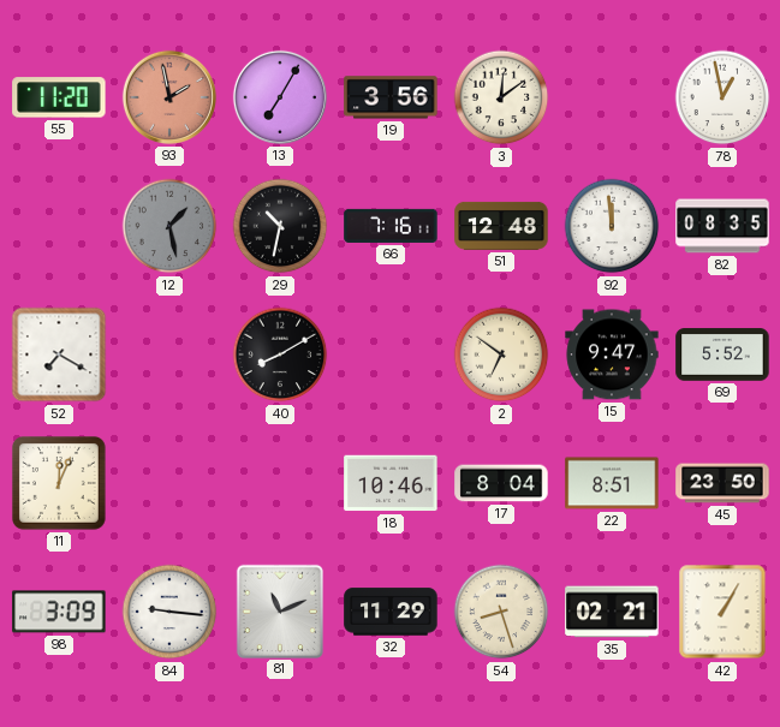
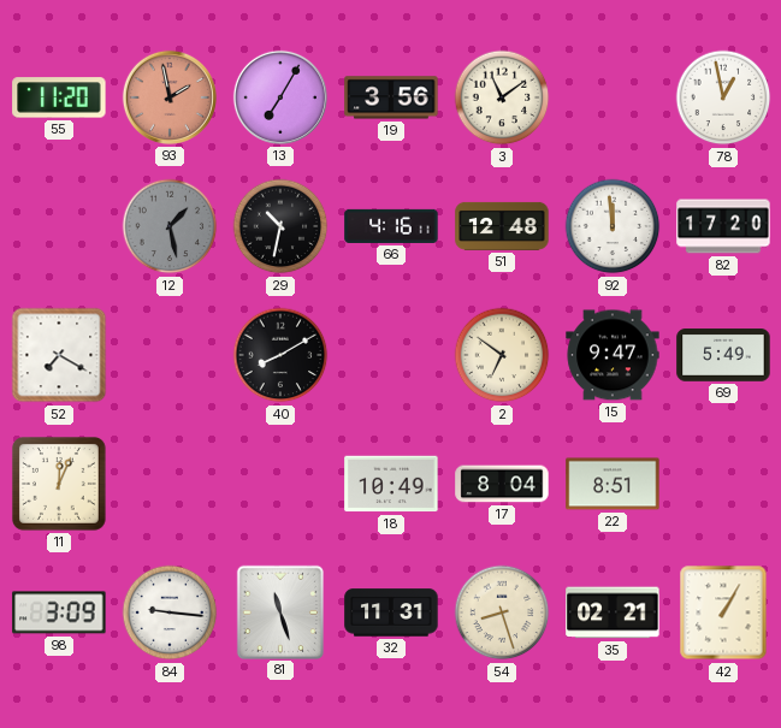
3: 12:09 -> 11:09
66: 7:16 -> 4:16
82: 08:35 -> 17:20
69: 5:52 -> 5:49
18: 10:46 -> 10:49
45: 23:50 -> none
81: 11:11 -> 11:27
32: 11:29 -> 11:31
